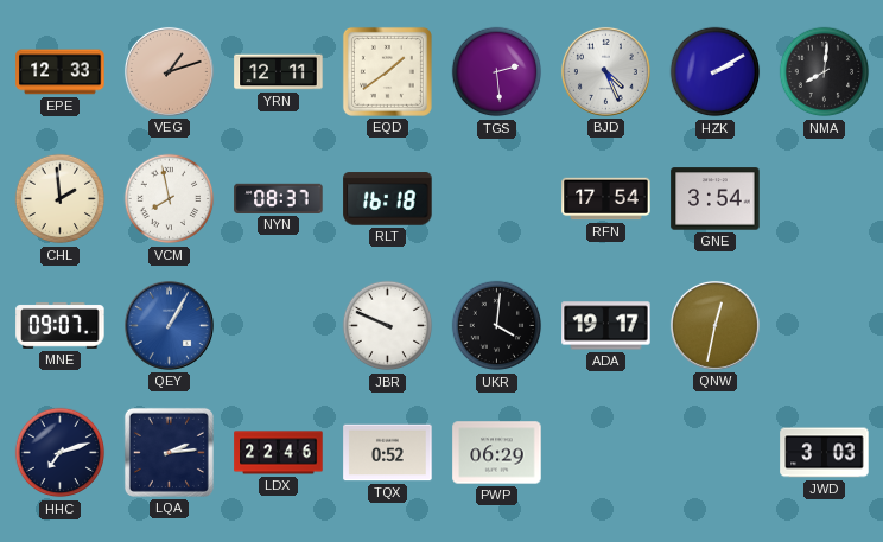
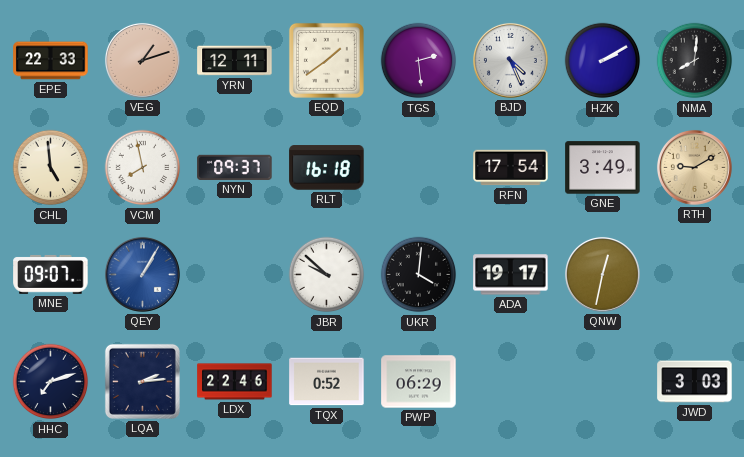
EPE: 12:33 -> 22:33
CHL: 1:59 -> 4:59
NYN: 08:37 -> 09:37
GNE: 3:54 -> 3:49
RTH: none -> 9:10
JBR: 9:49 -> 9:52
